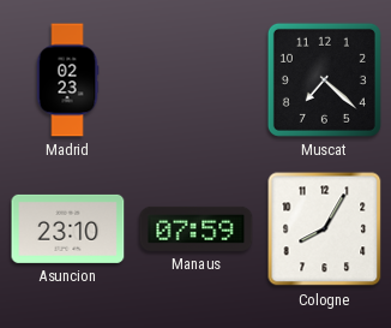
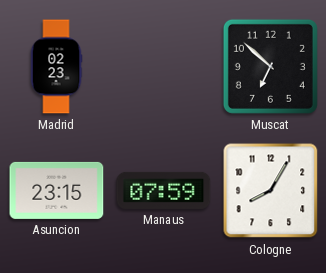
Muscat: 7:22 -> 6:52
Asuncion: 23:10 -> 23:15
